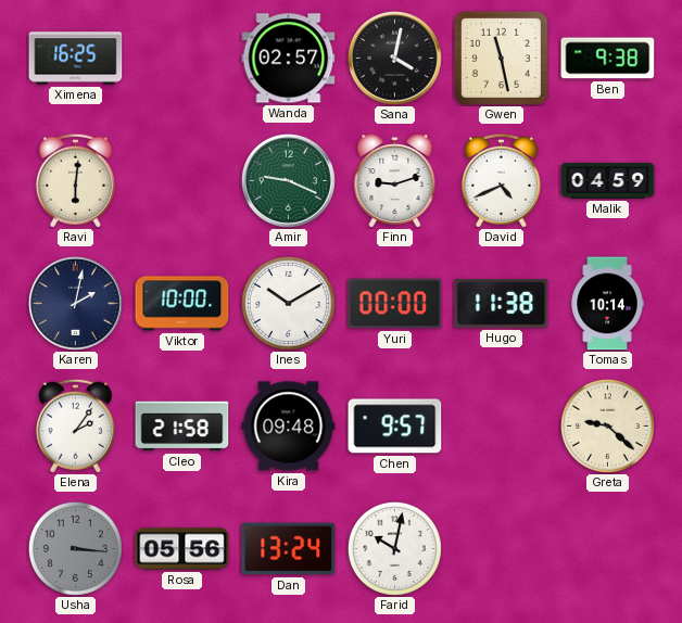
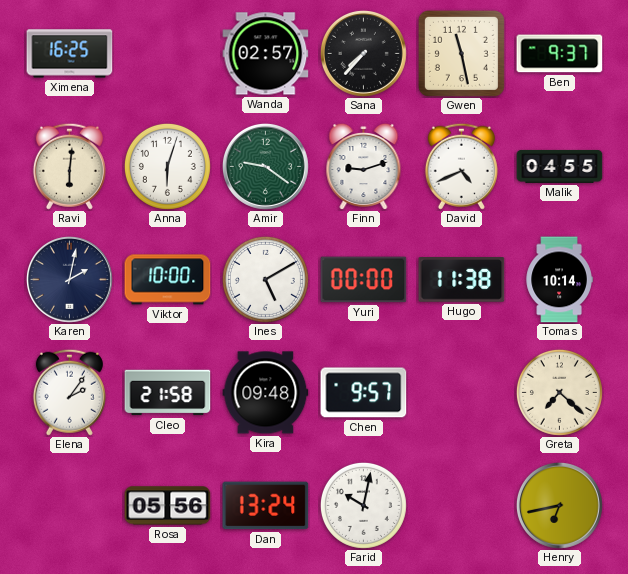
Sana: 4:02 -> 7:37
Ben: 9:38 -> 9:37
Anna: none -> 6:03
Amir: 9:19 -> 9:21
Malik: 04:59 -> 04:55
Ines: 10:10 -> 5:10
Greta: 9:22 -> 7:22
Usha: 3:16 -> none
Henry: none -> 6:43
